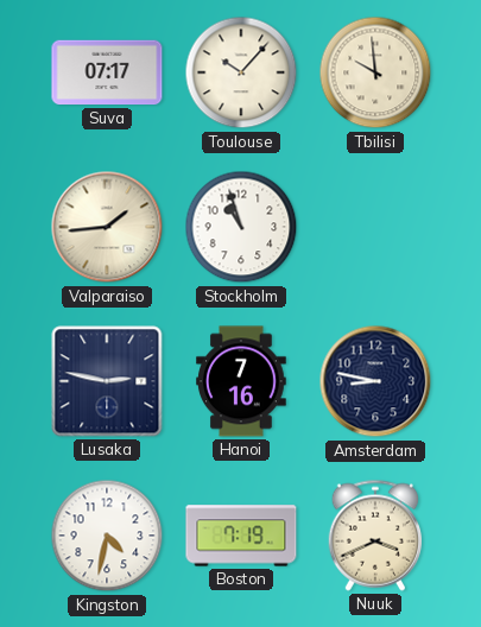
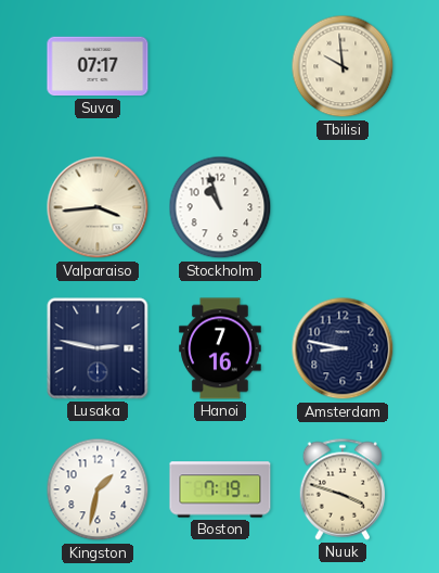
Toulouse: 10:07 -> none
Valparaiso: 1:44 -> 3:44
Kingston: 4:32 -> 1:32
Nuuk: 3:41 -> 3:48
